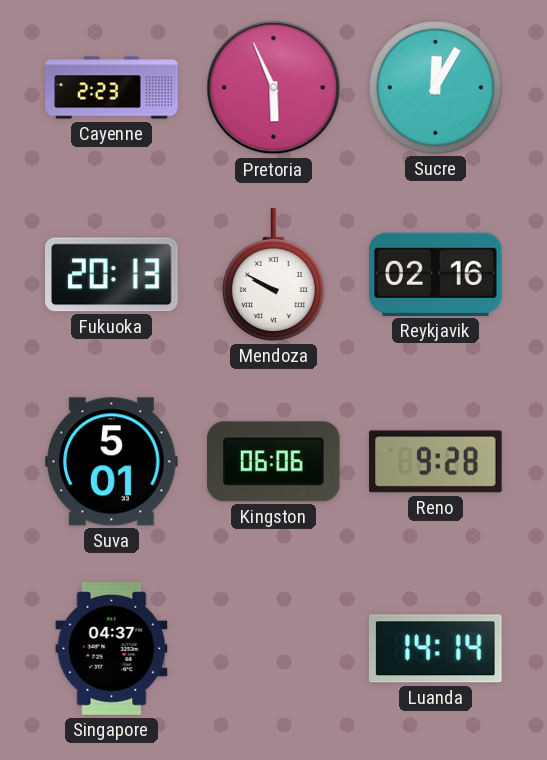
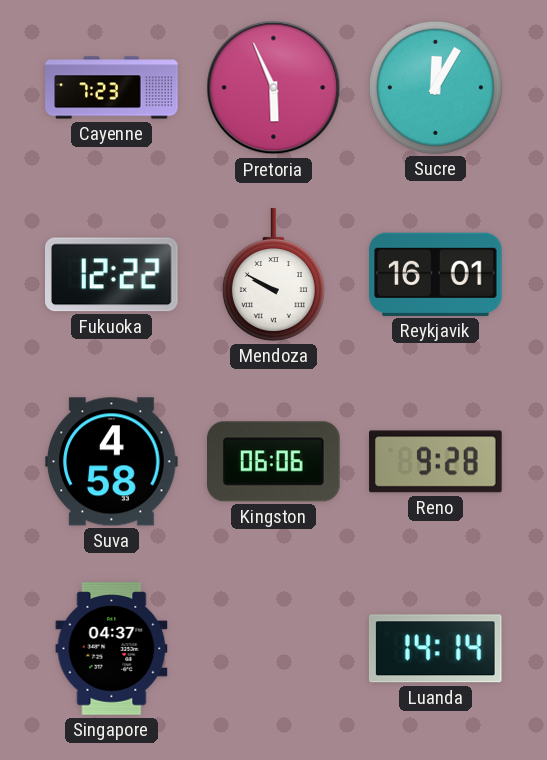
Cayenne: 2:23 -> 7:23
Fukuoka: 20:13 -> 12:22
Reykjavik: 02:16 -> 16:01
Suva: 5:01 -> 4:58
